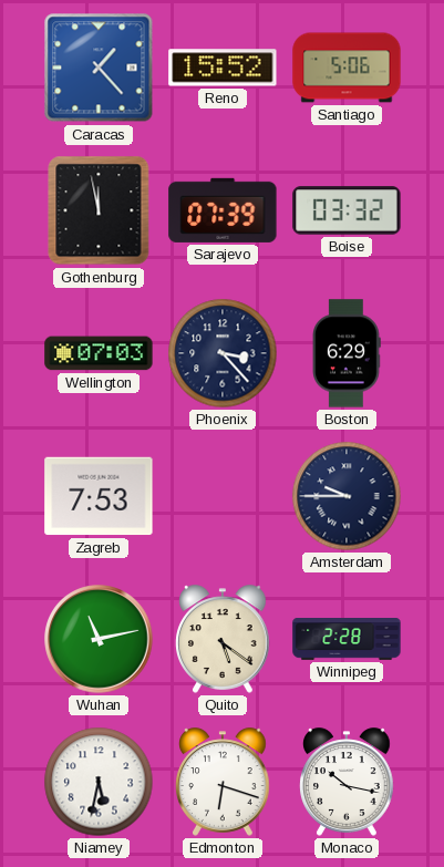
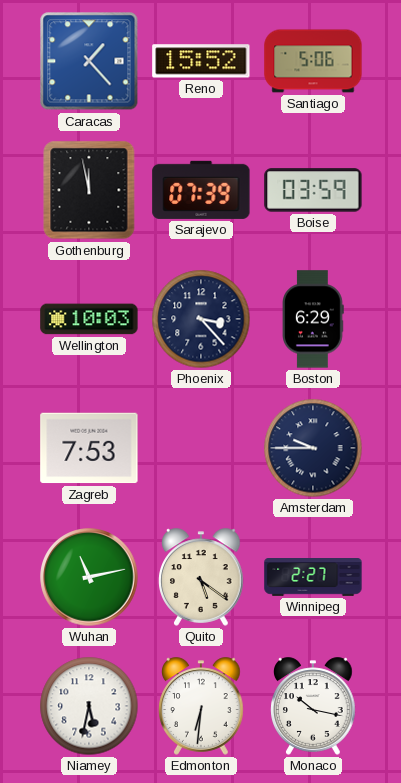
Boise: 03:32 -> 03:59
Wellington: 07:03 -> 10:03
Winnipeg: 2:28 -> 2:27
Edmonton: 6:18 -> 6:31
